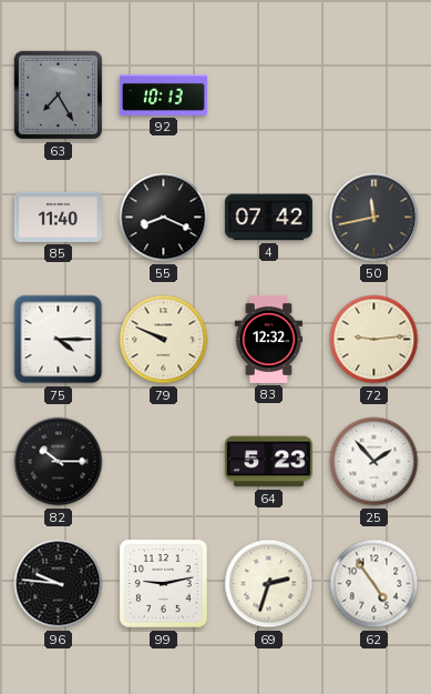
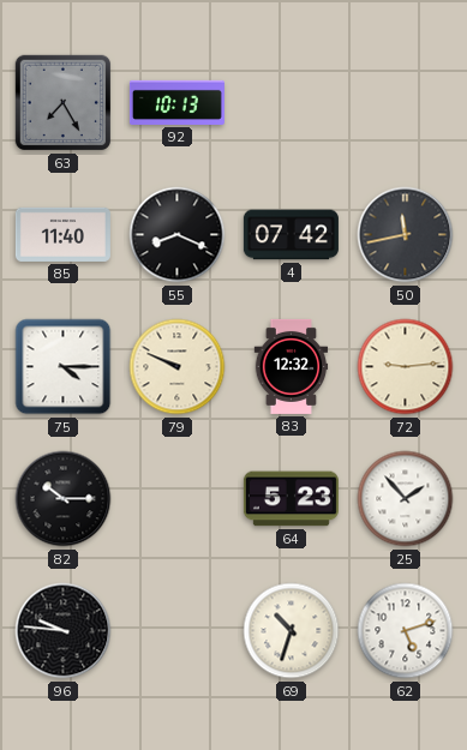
99: 9:13 -> none
69: 2:33 -> 10:33
62: 4:54 -> 5:12
